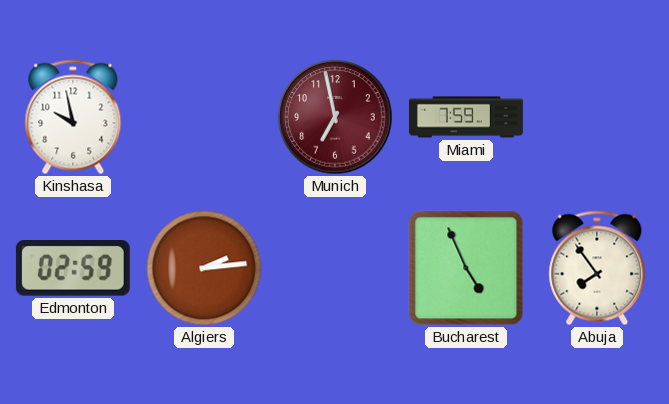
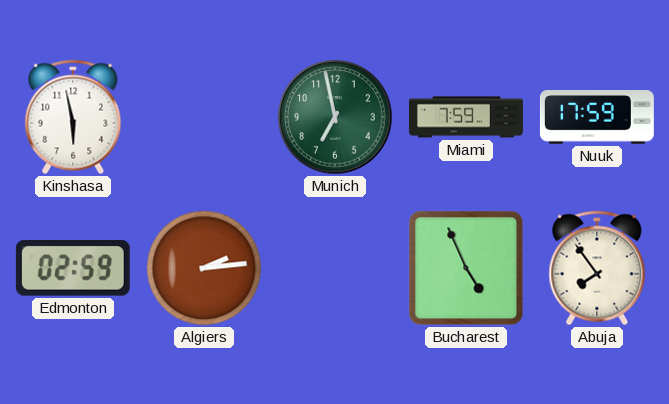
Kinshasa: 9:58 -> 5:58
Munich dial: burgundy -> green
Nuuk: none -> 17:59
